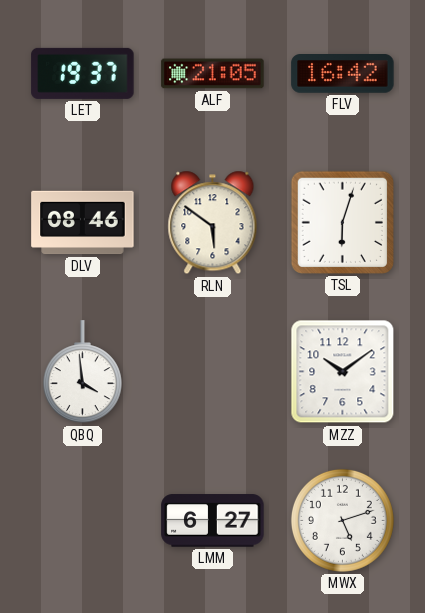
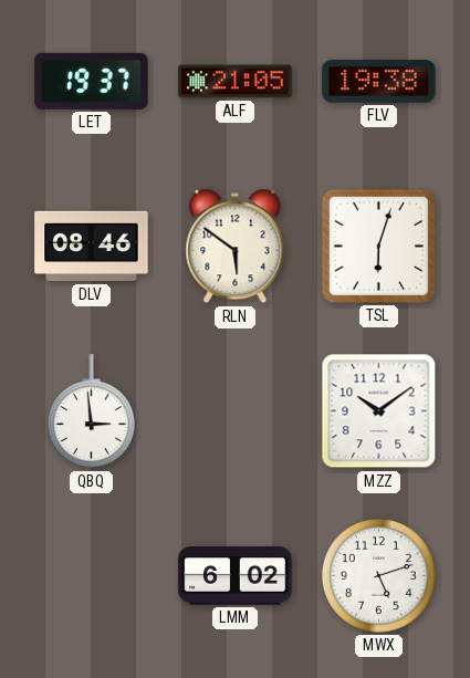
FLV: 16:42 -> 19:38
QBQ: 3:59 -> 2:59
LMM: 6:27 -> 6:02
